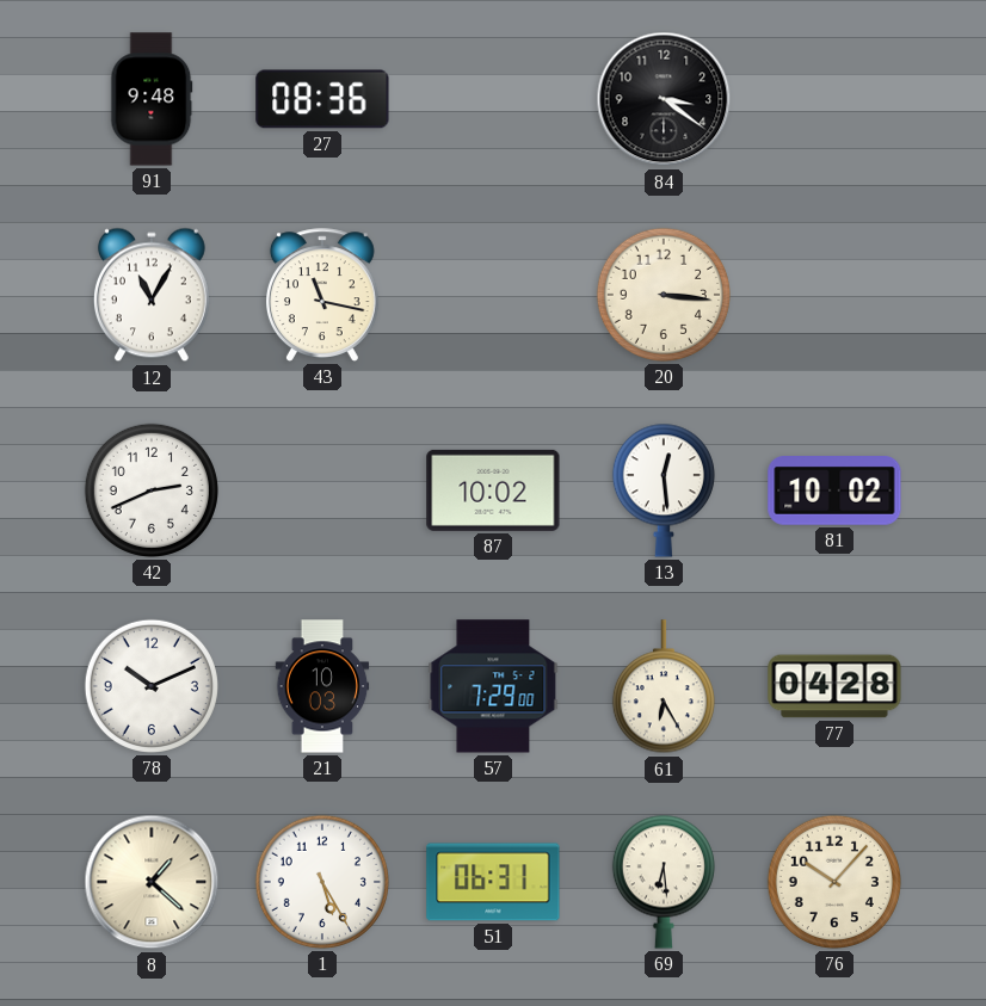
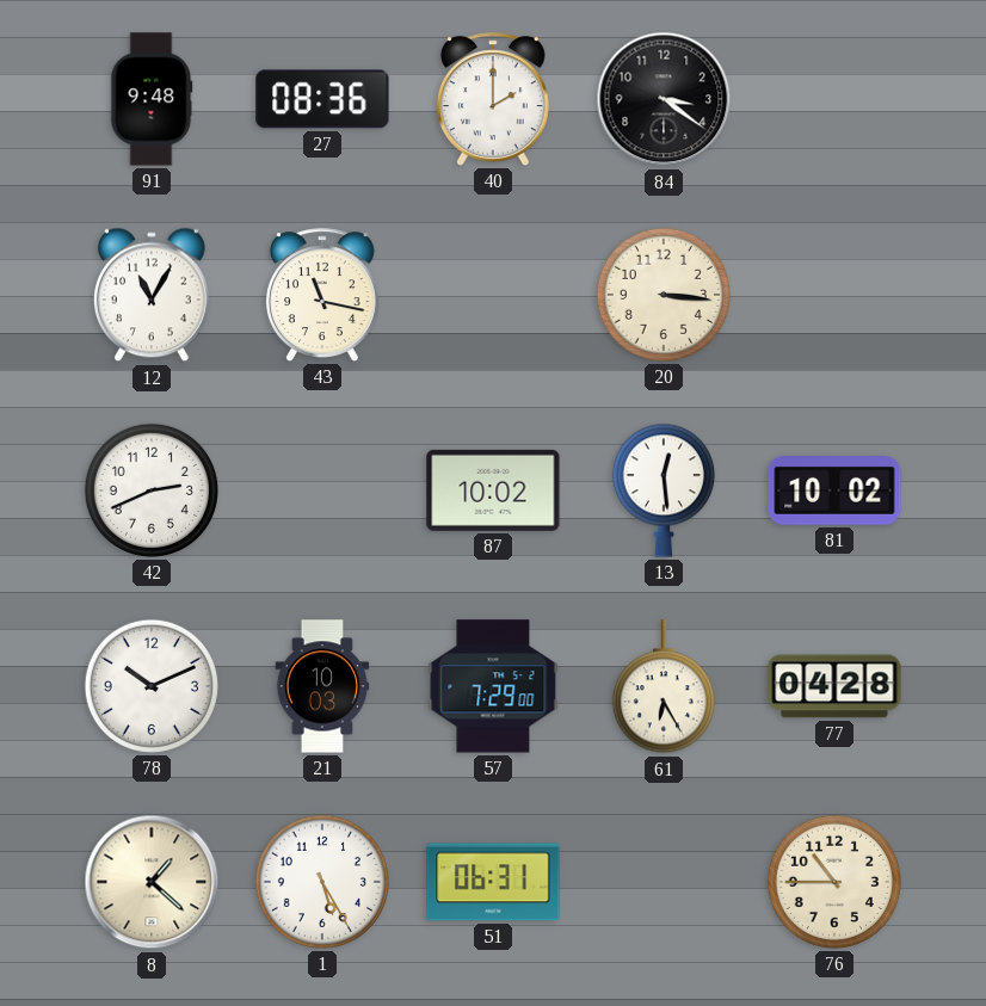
40: none -> 2:00
69: 6:29 -> none
76: 10:07 -> 10:45
